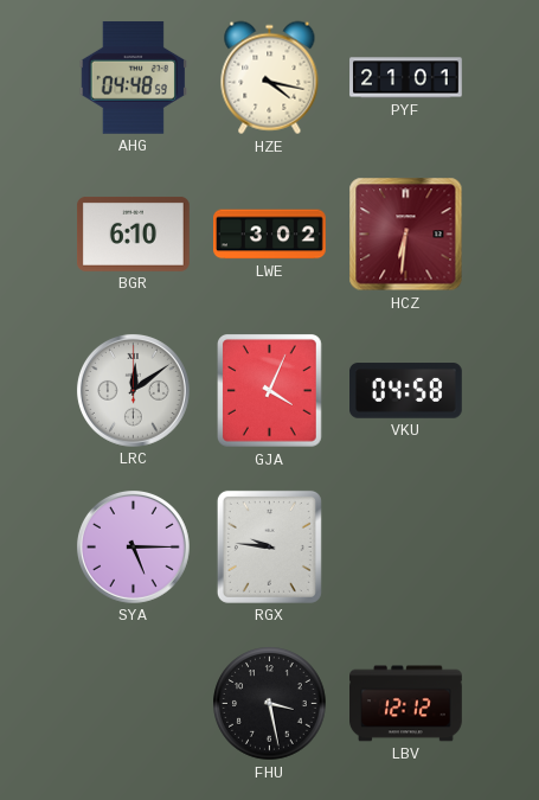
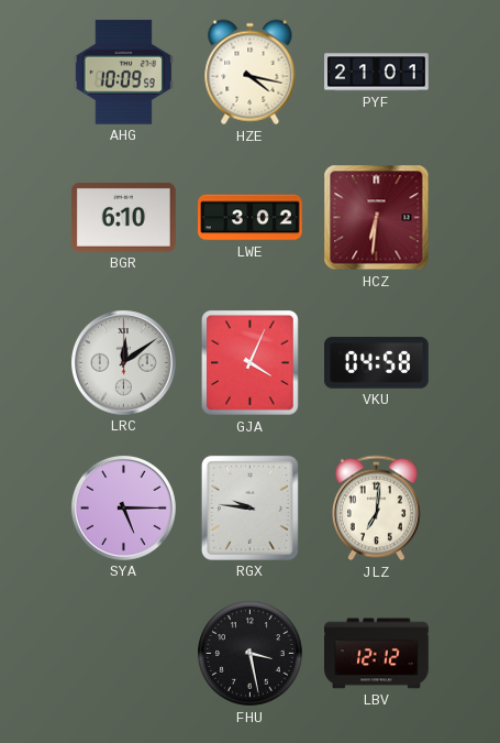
AHG: 04:48 -> 10:09
JLZ: none -> 7:01
